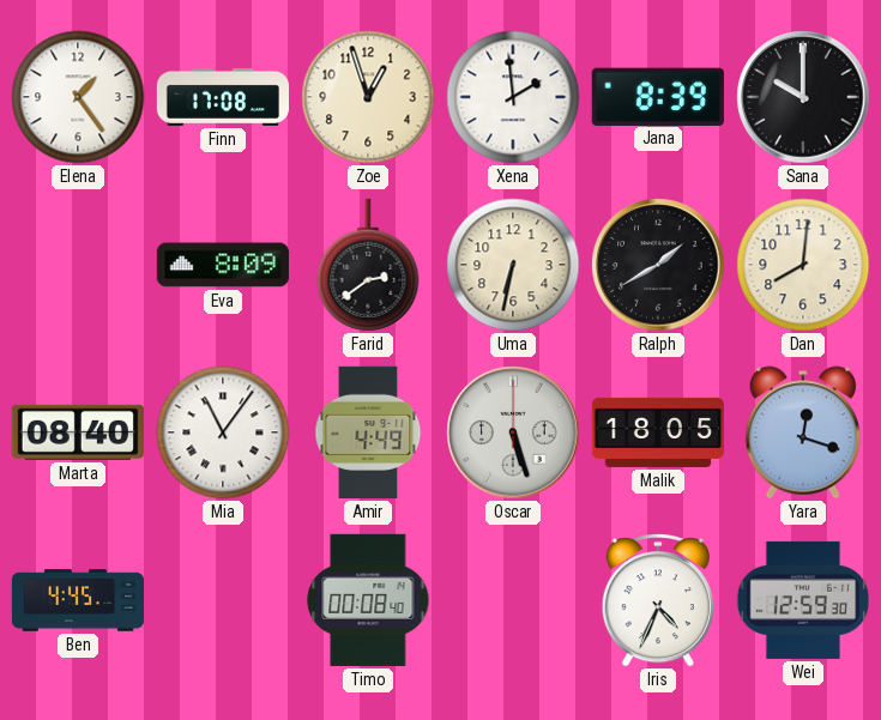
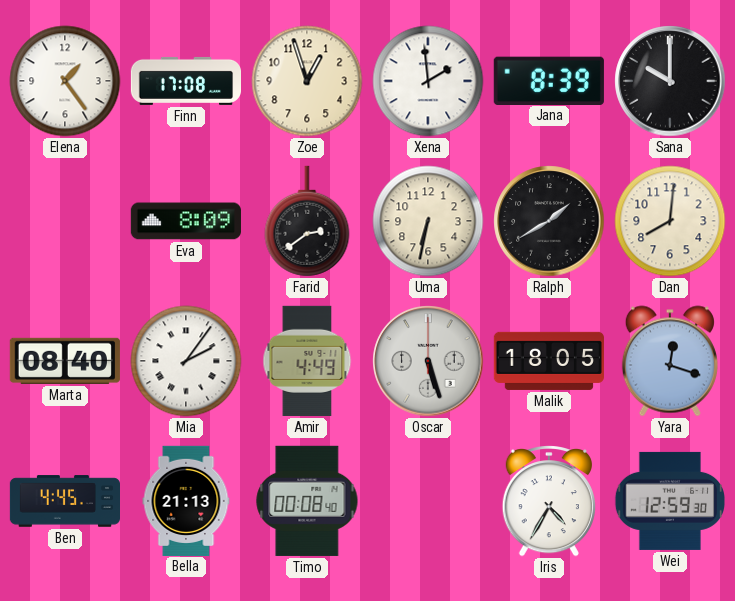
Mia: 11:06 -> 2:06
Bella: none -> 21:13
Iris: 4:34 -> 4:35
